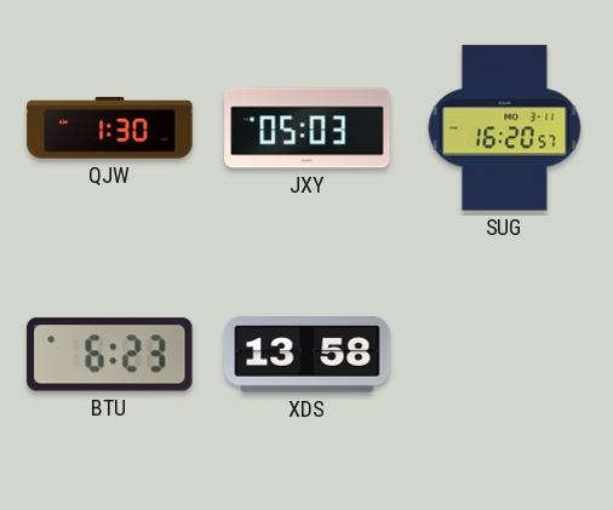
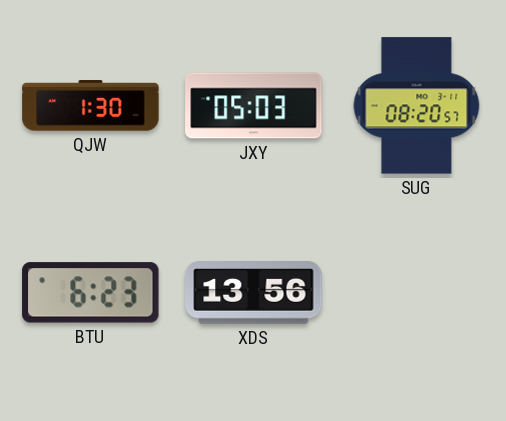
SUG: 16:20 -> 08:20
XDS: 13:58 -> 13:56
